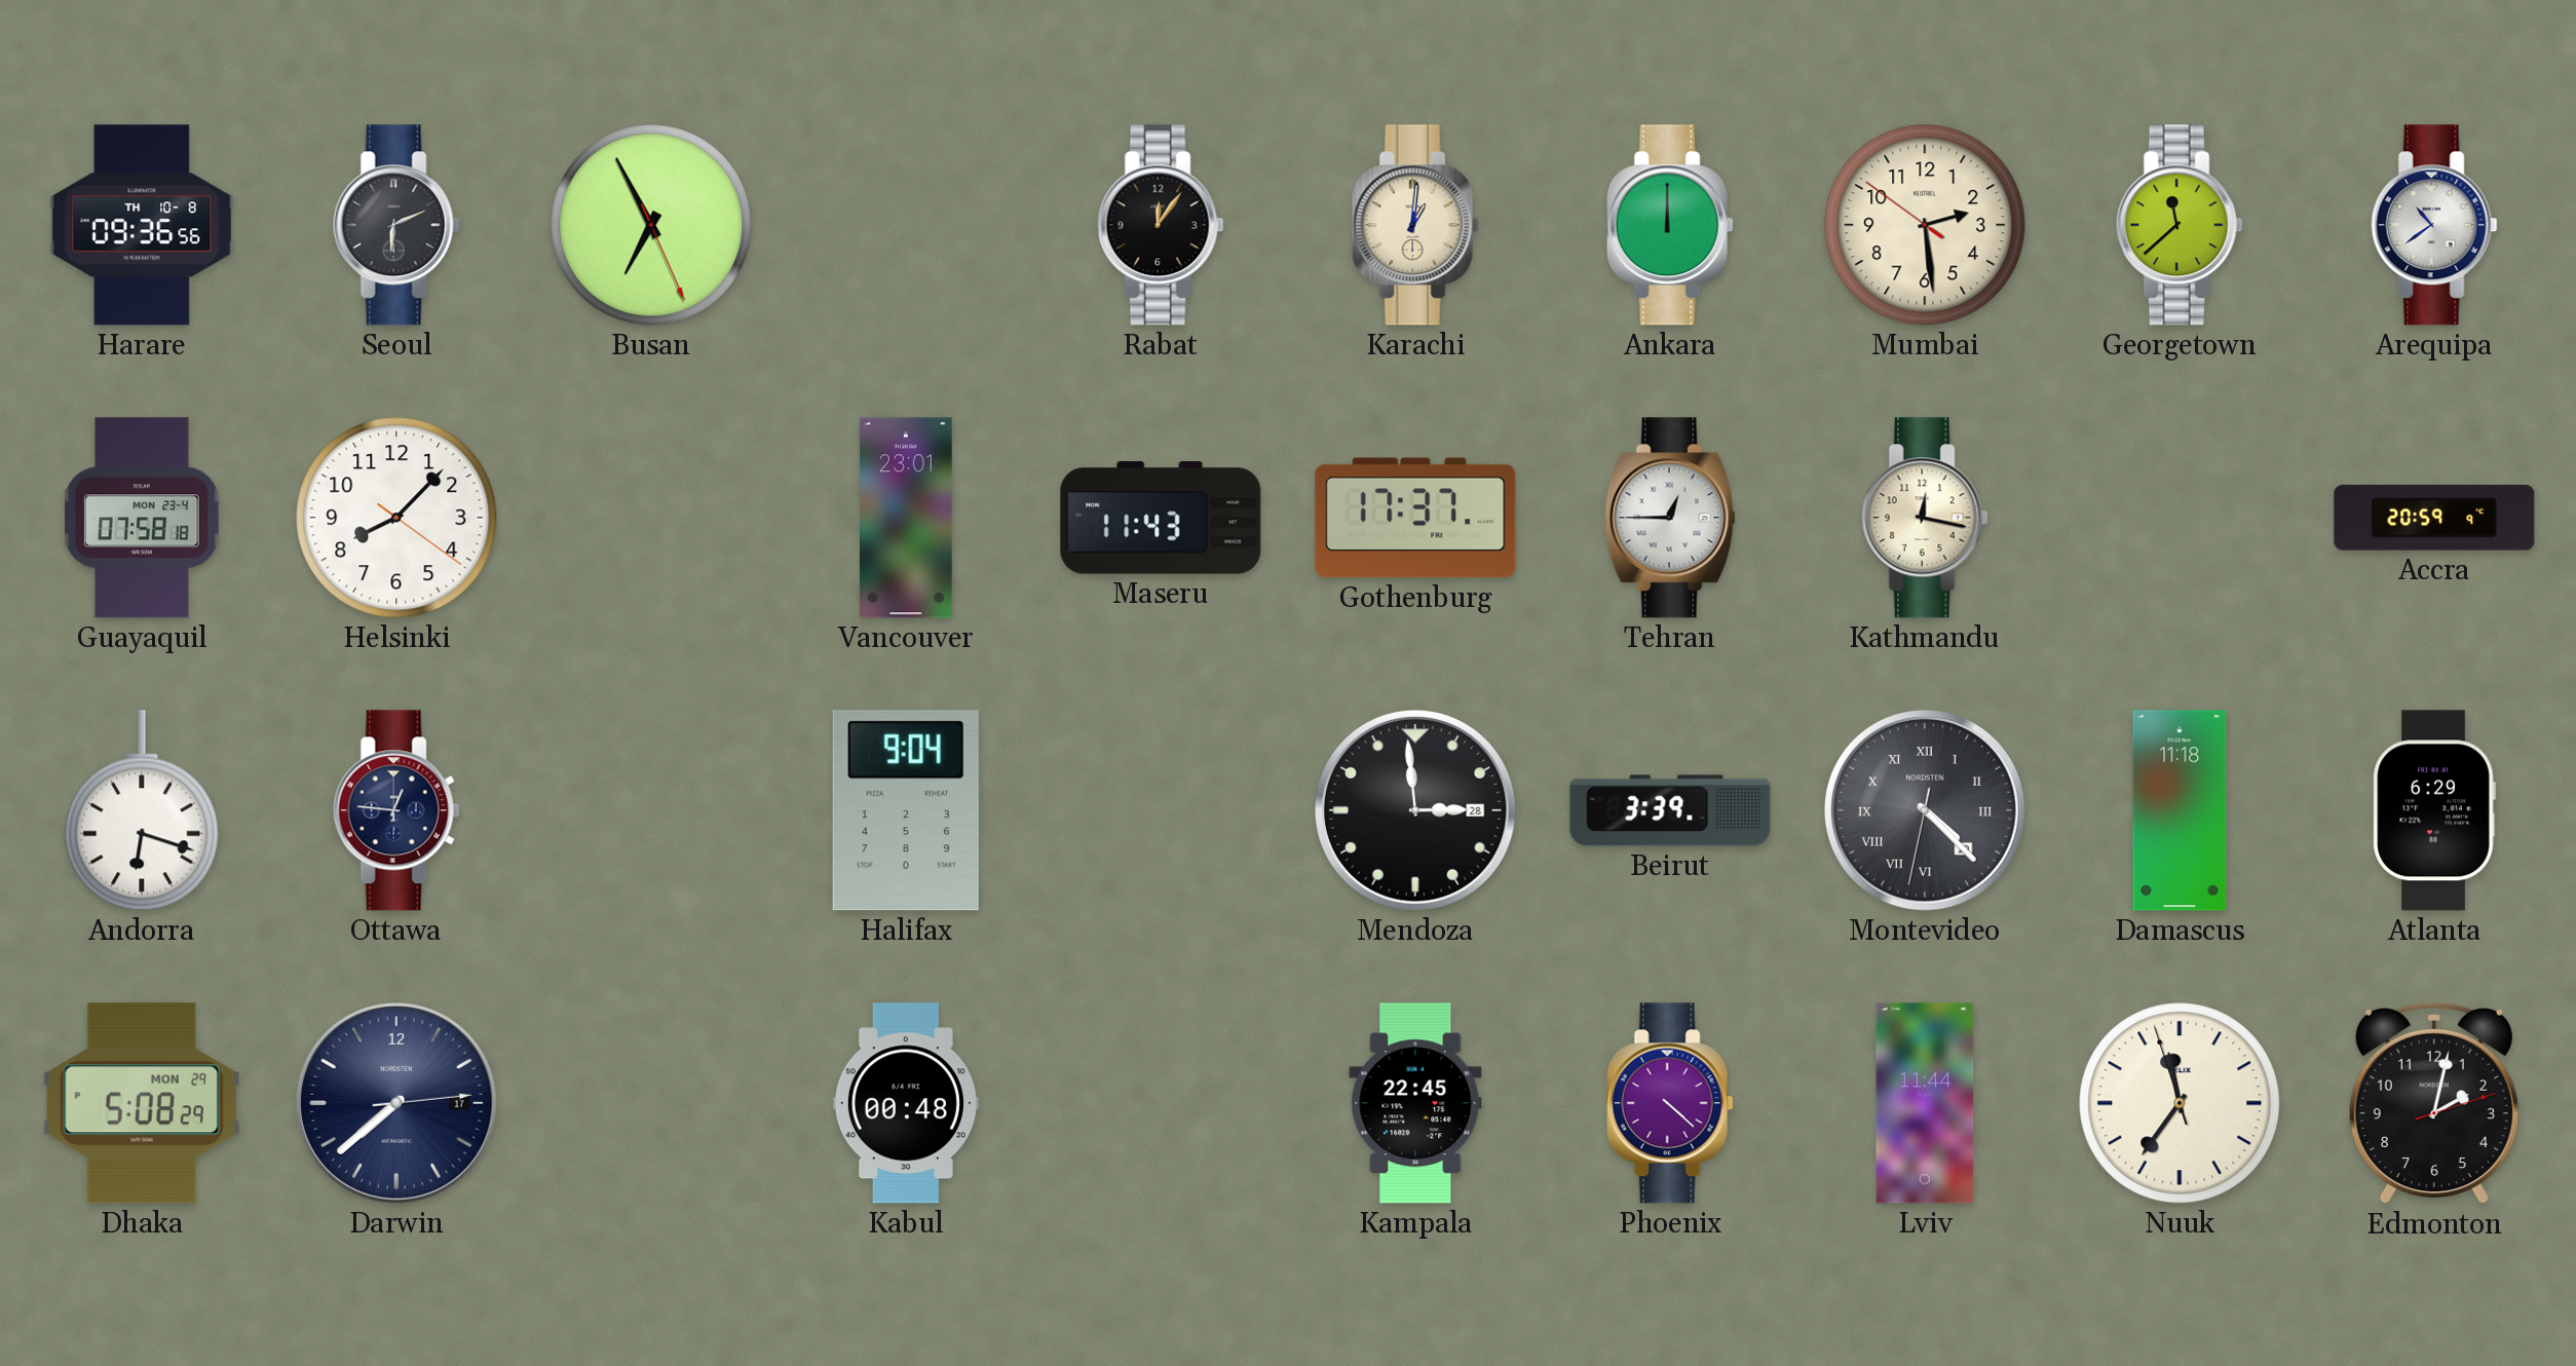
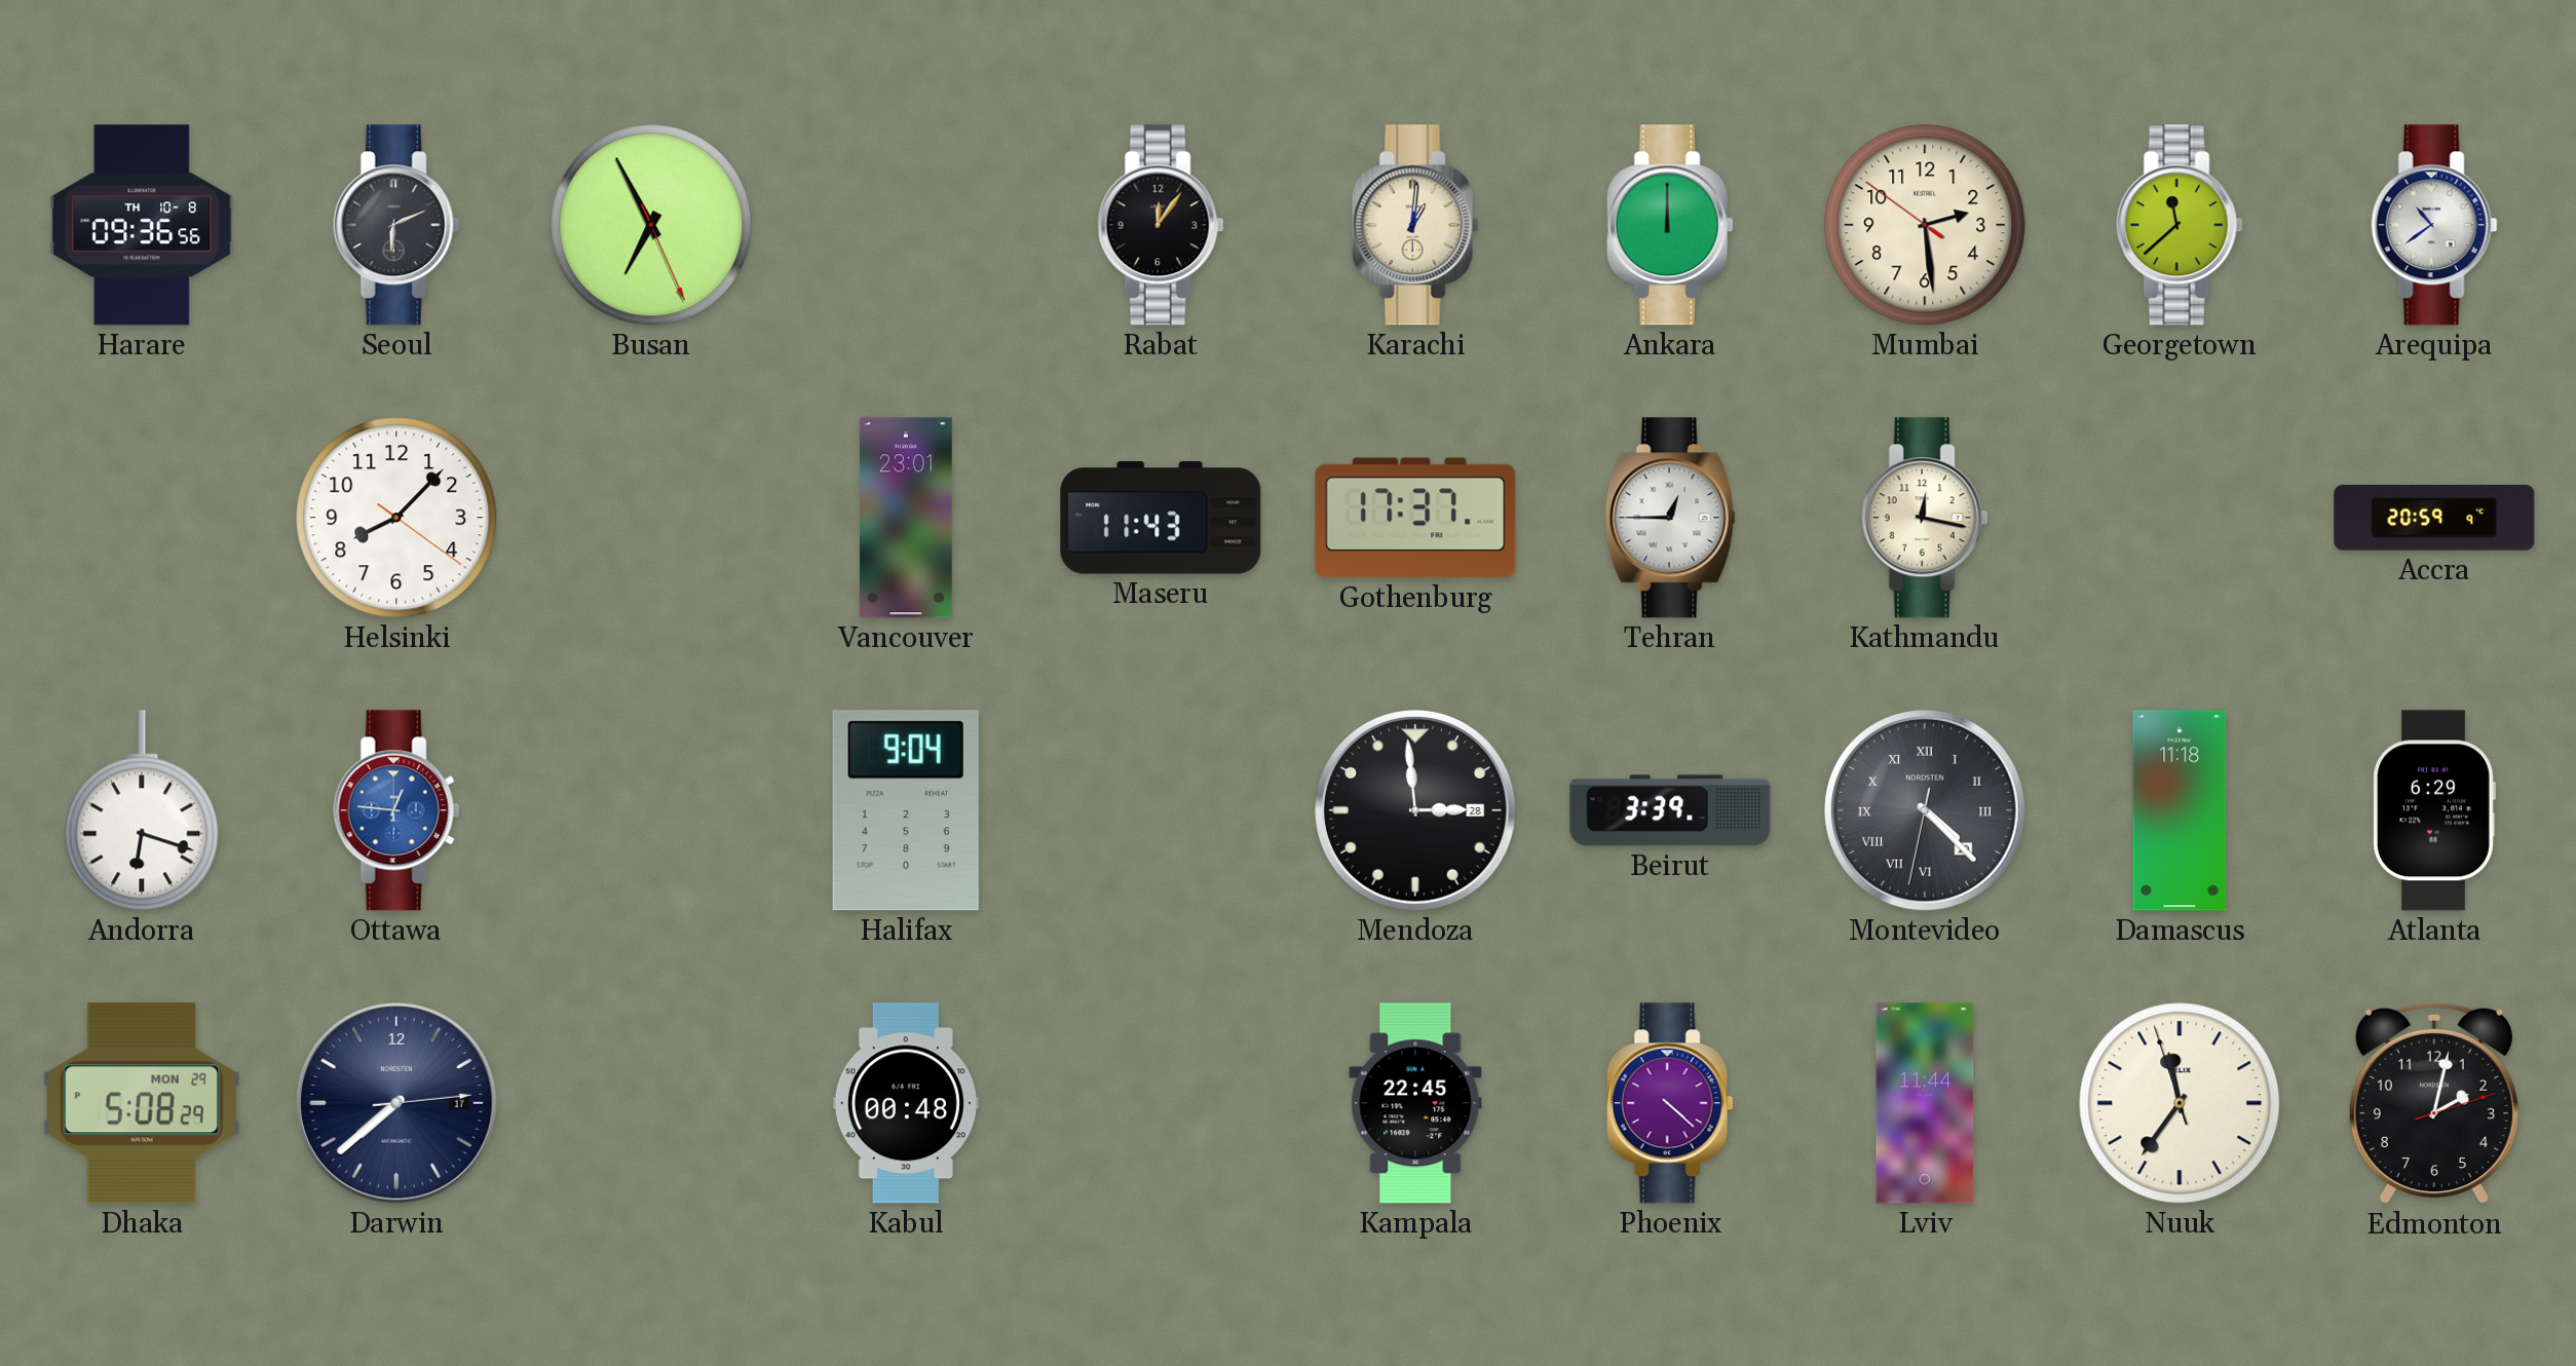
Guayaquil: 07:58 -> none
Ottawa dial: navy -> blue
